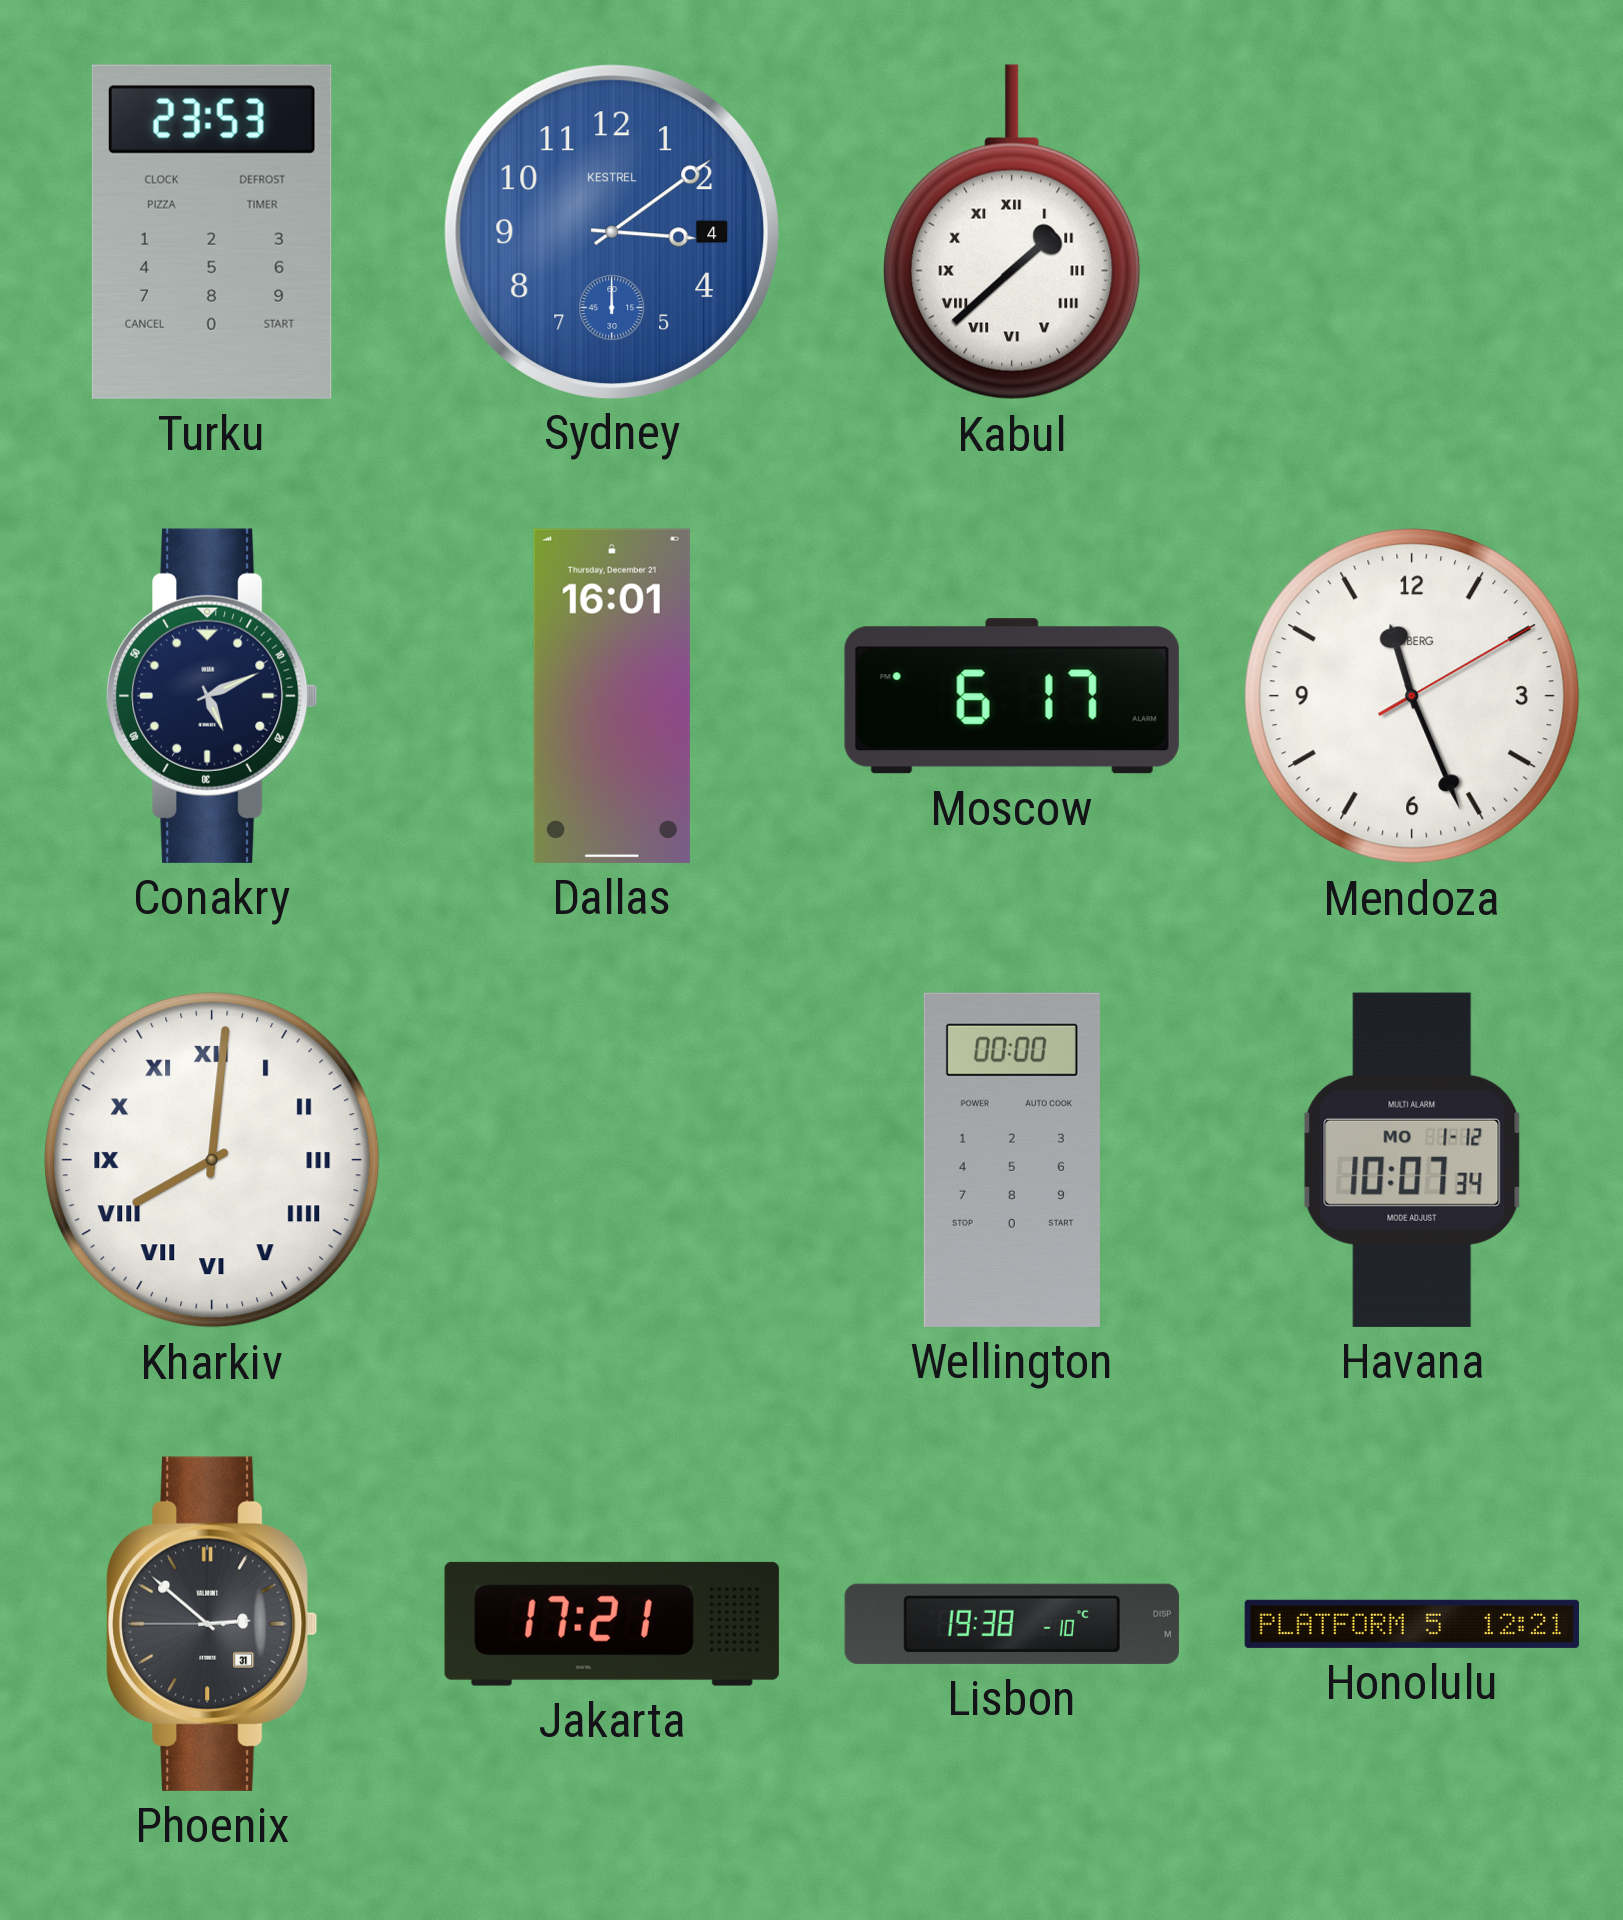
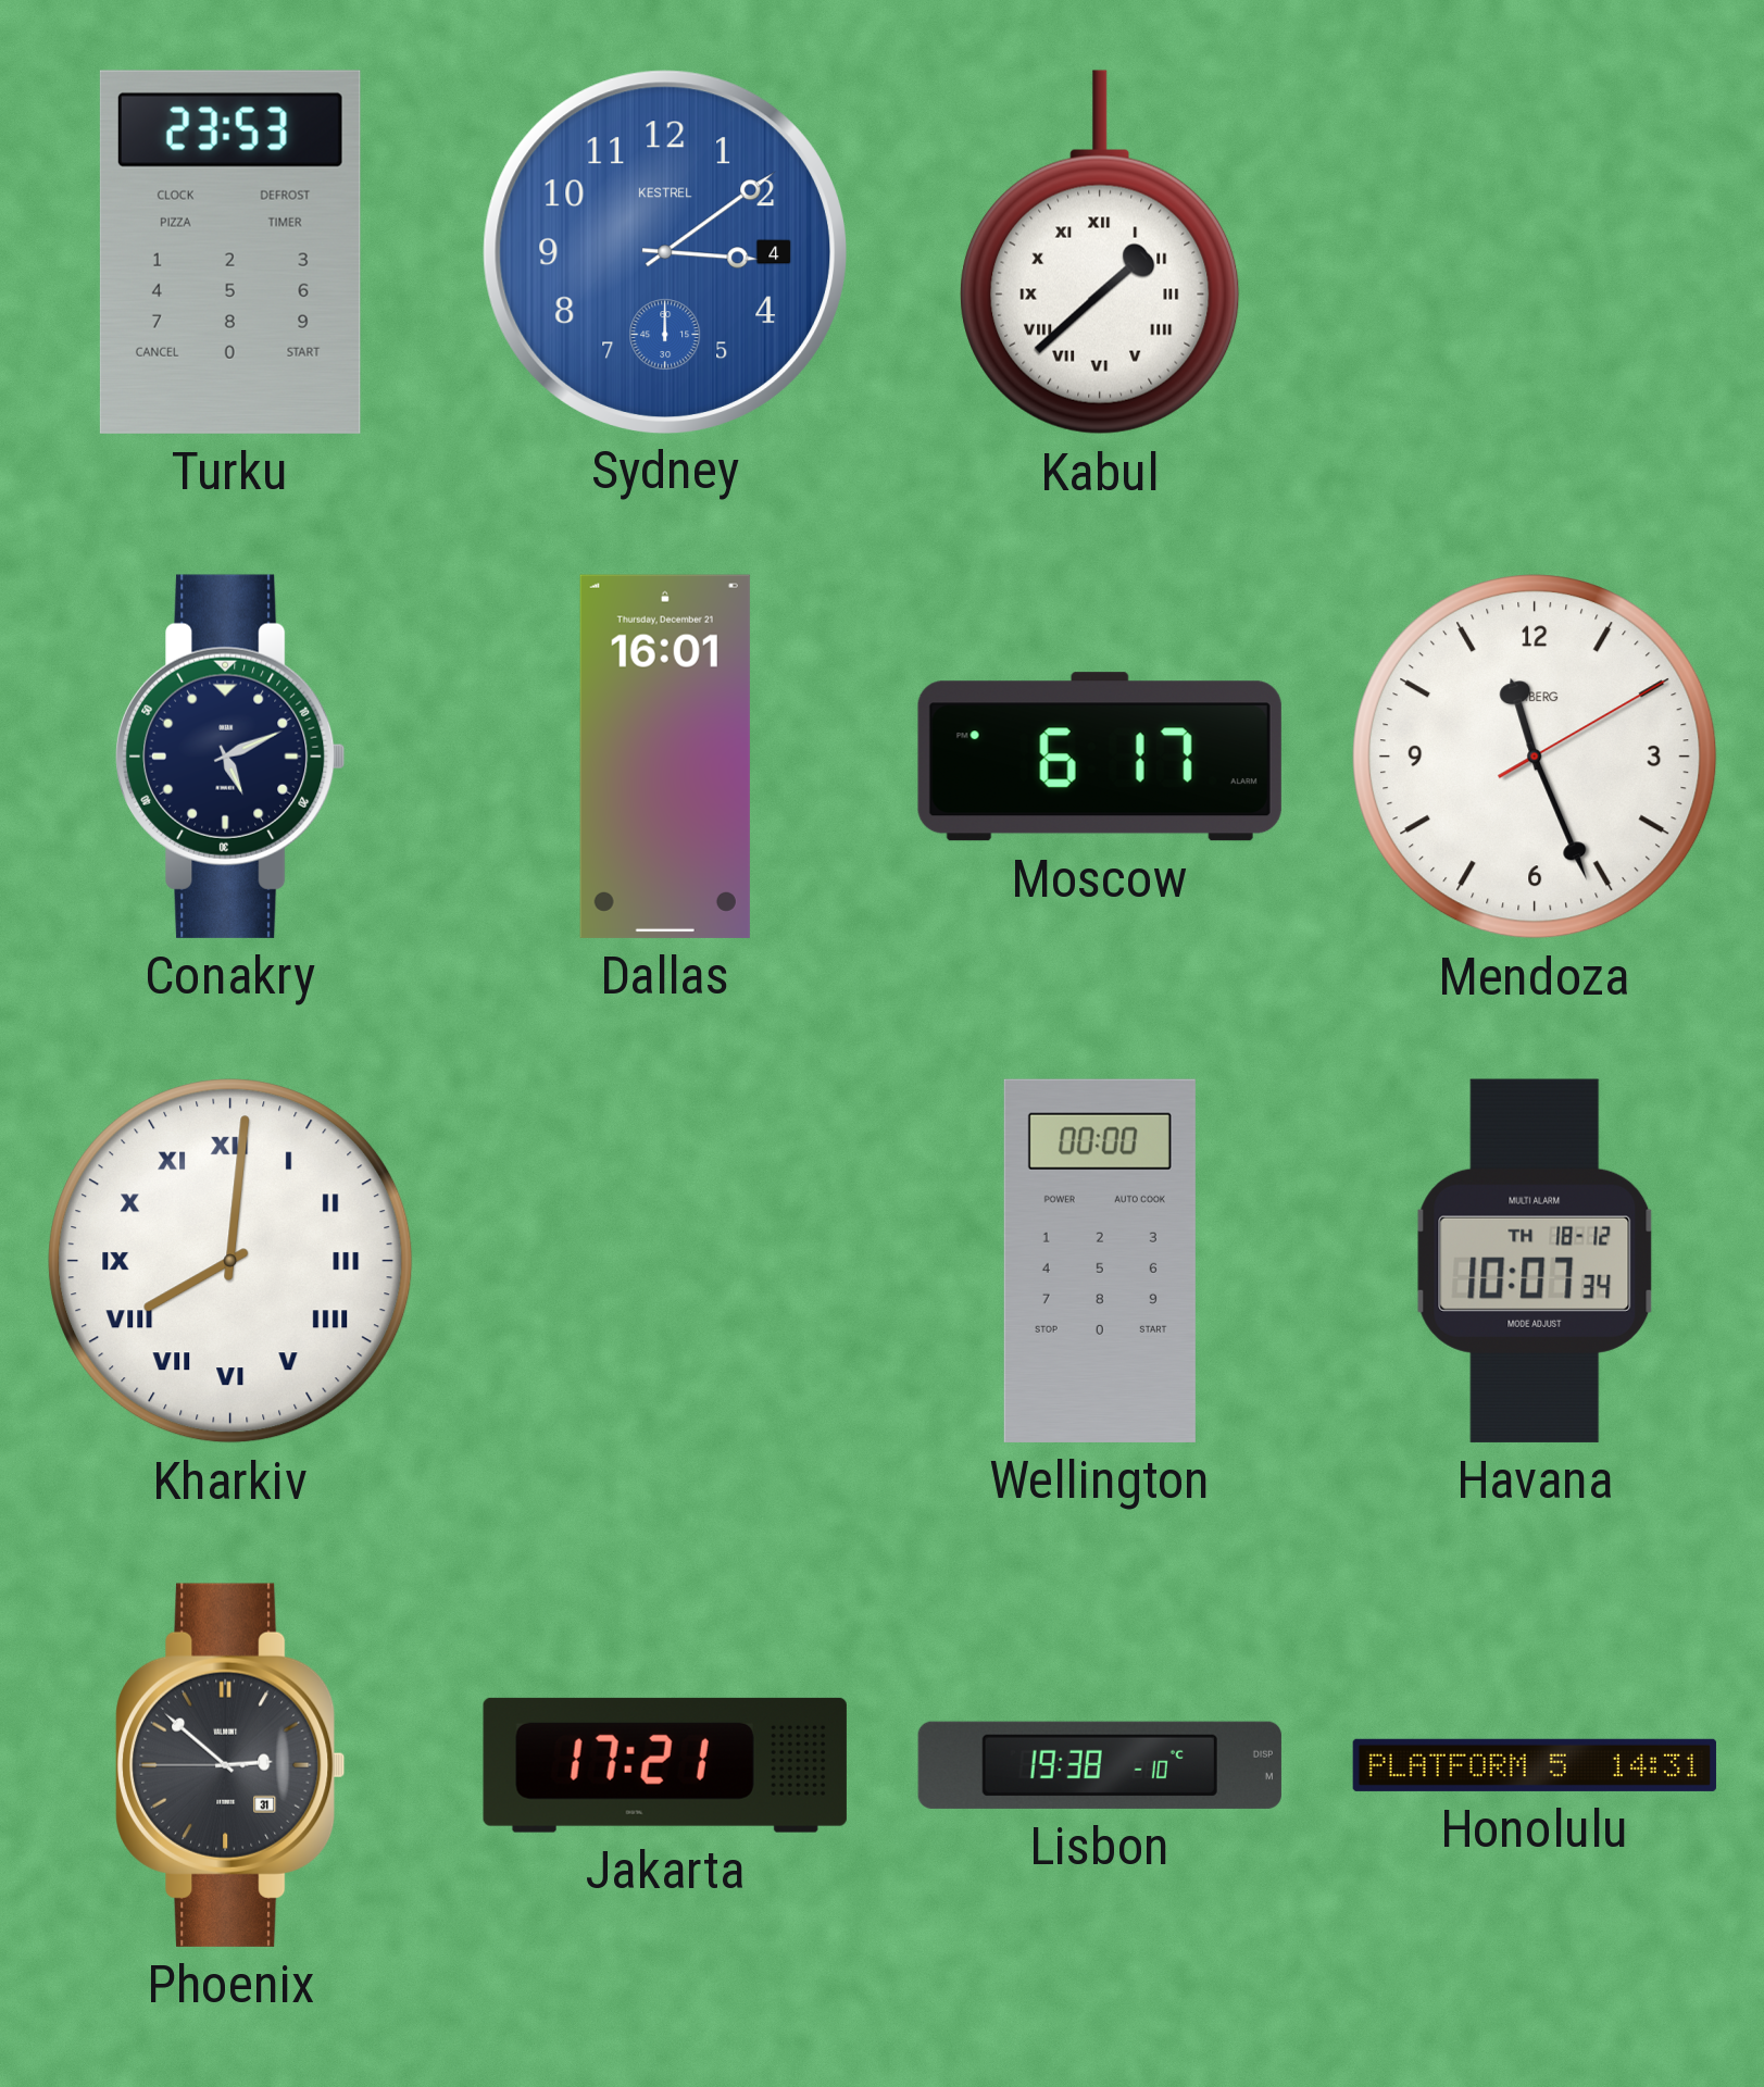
Havana date: MO 1-12 -> TH 18-12
Honolulu: 12:21 -> 14:31
